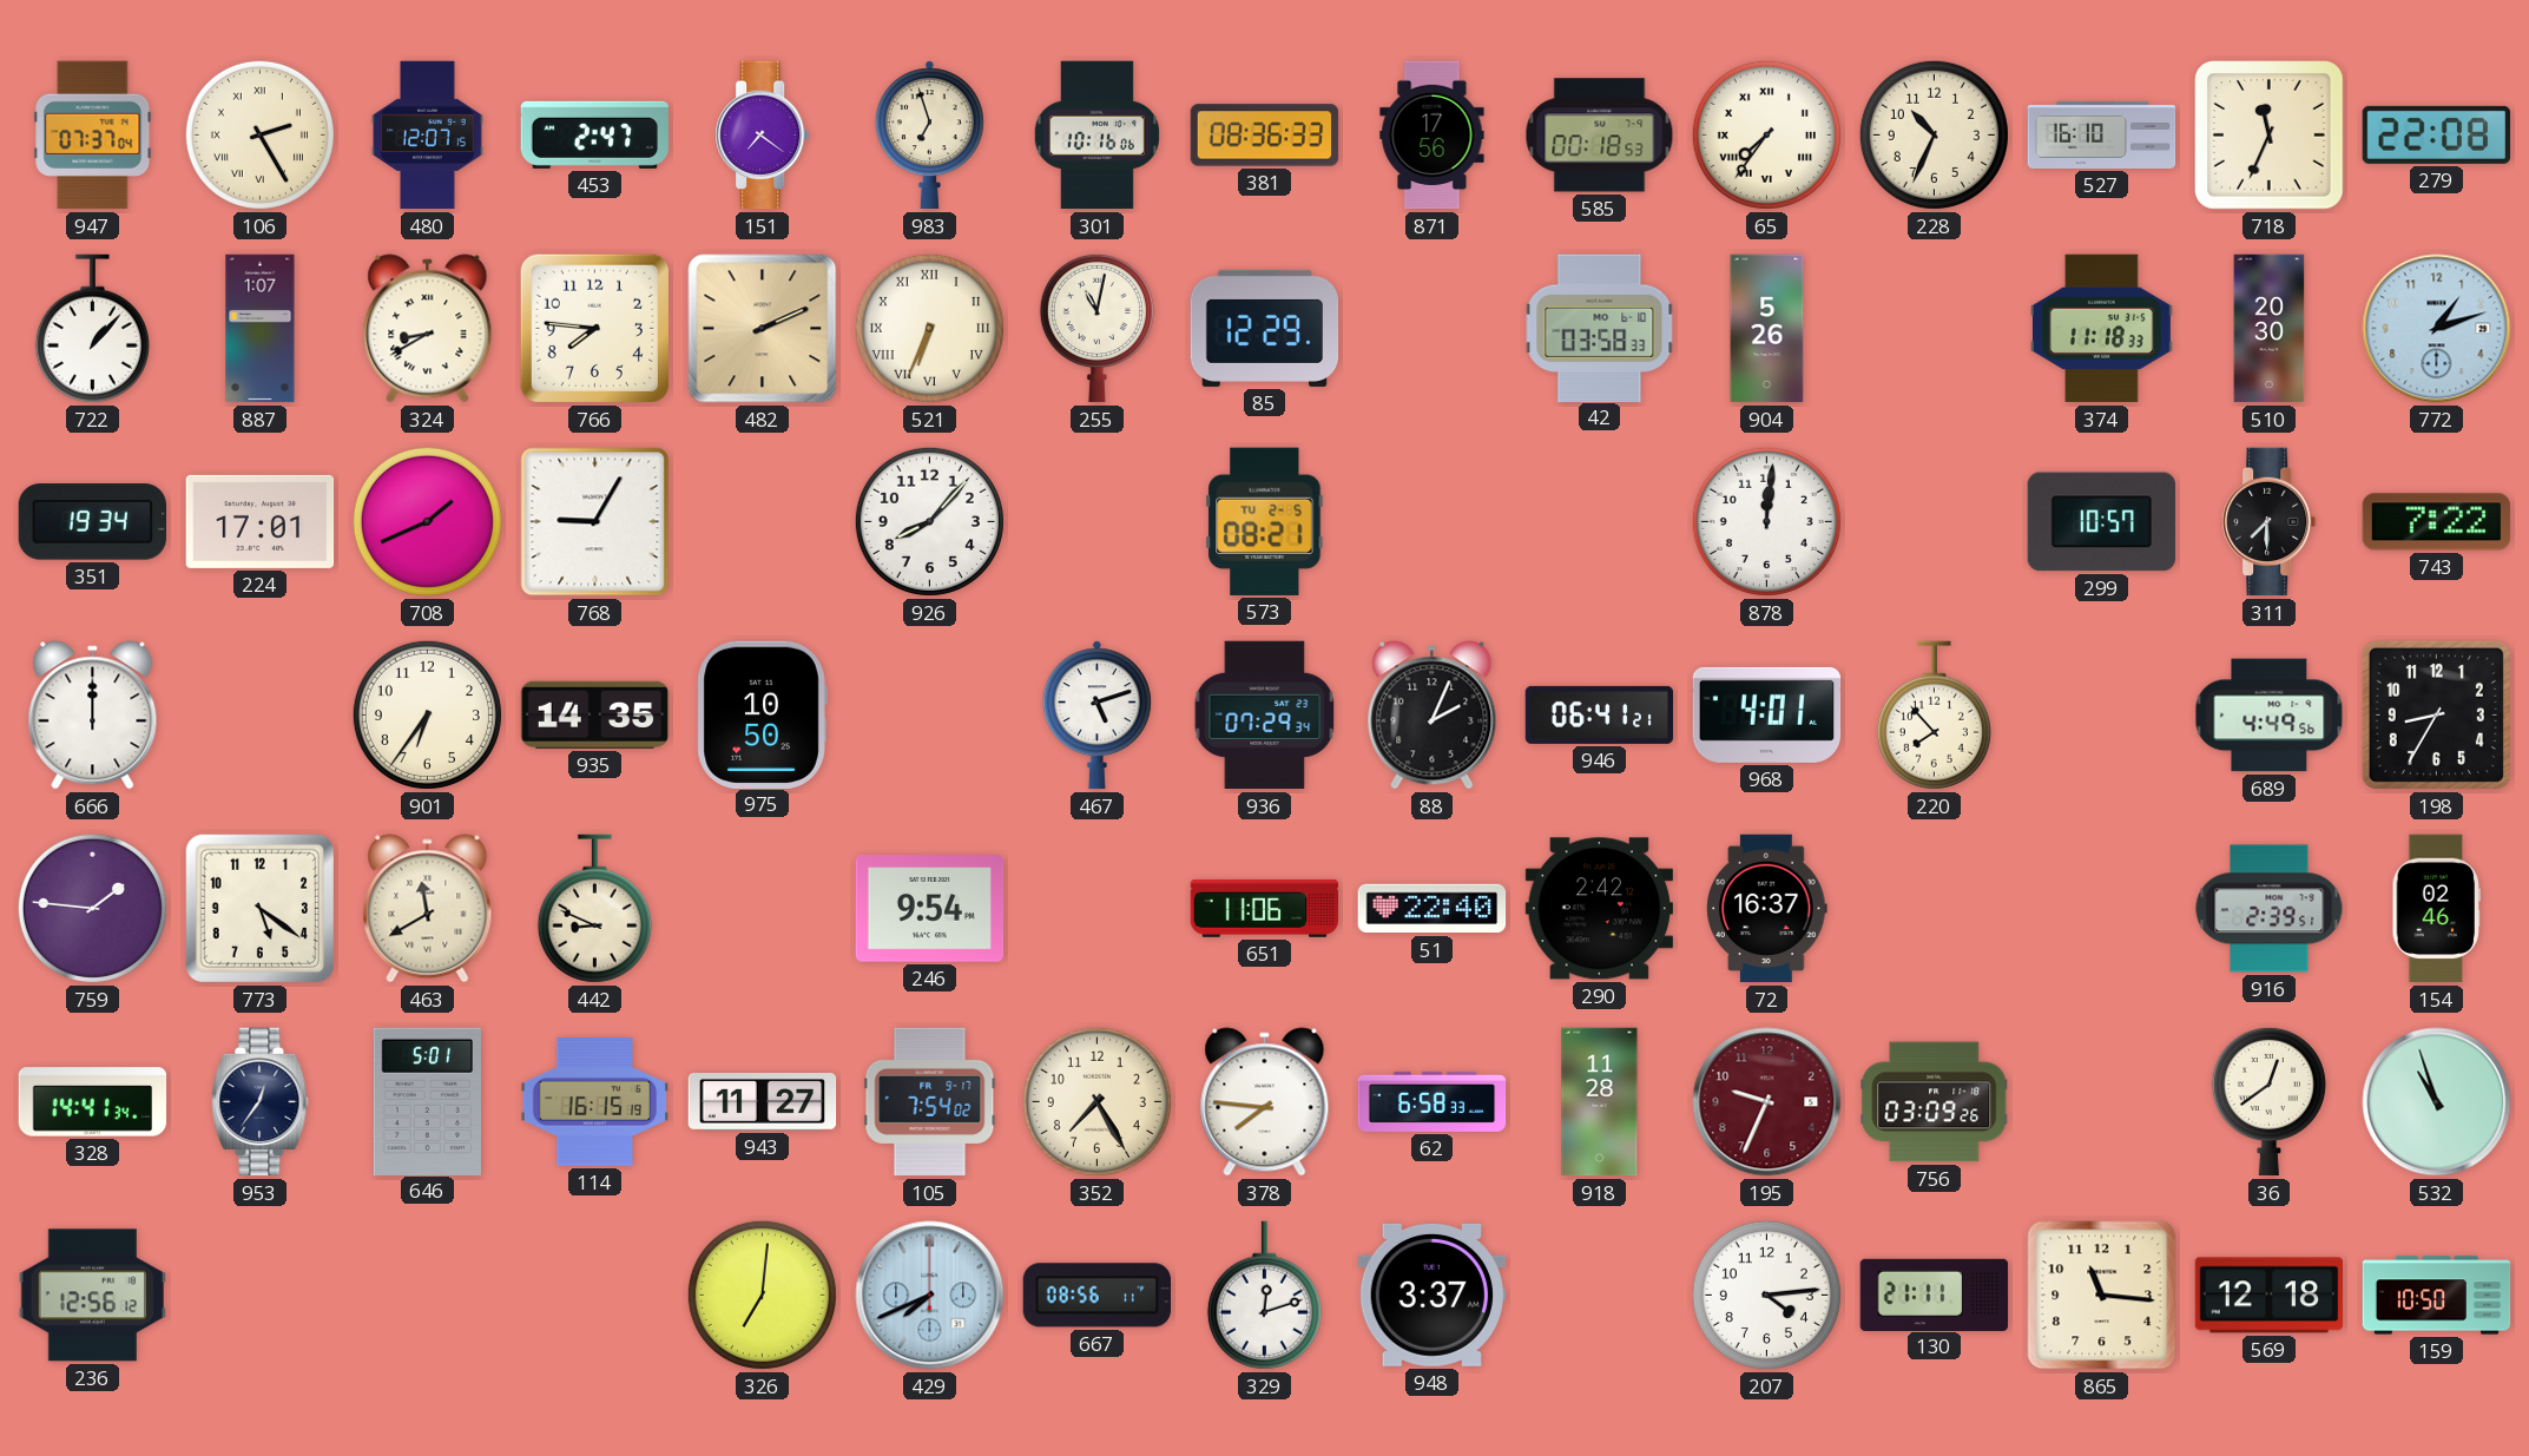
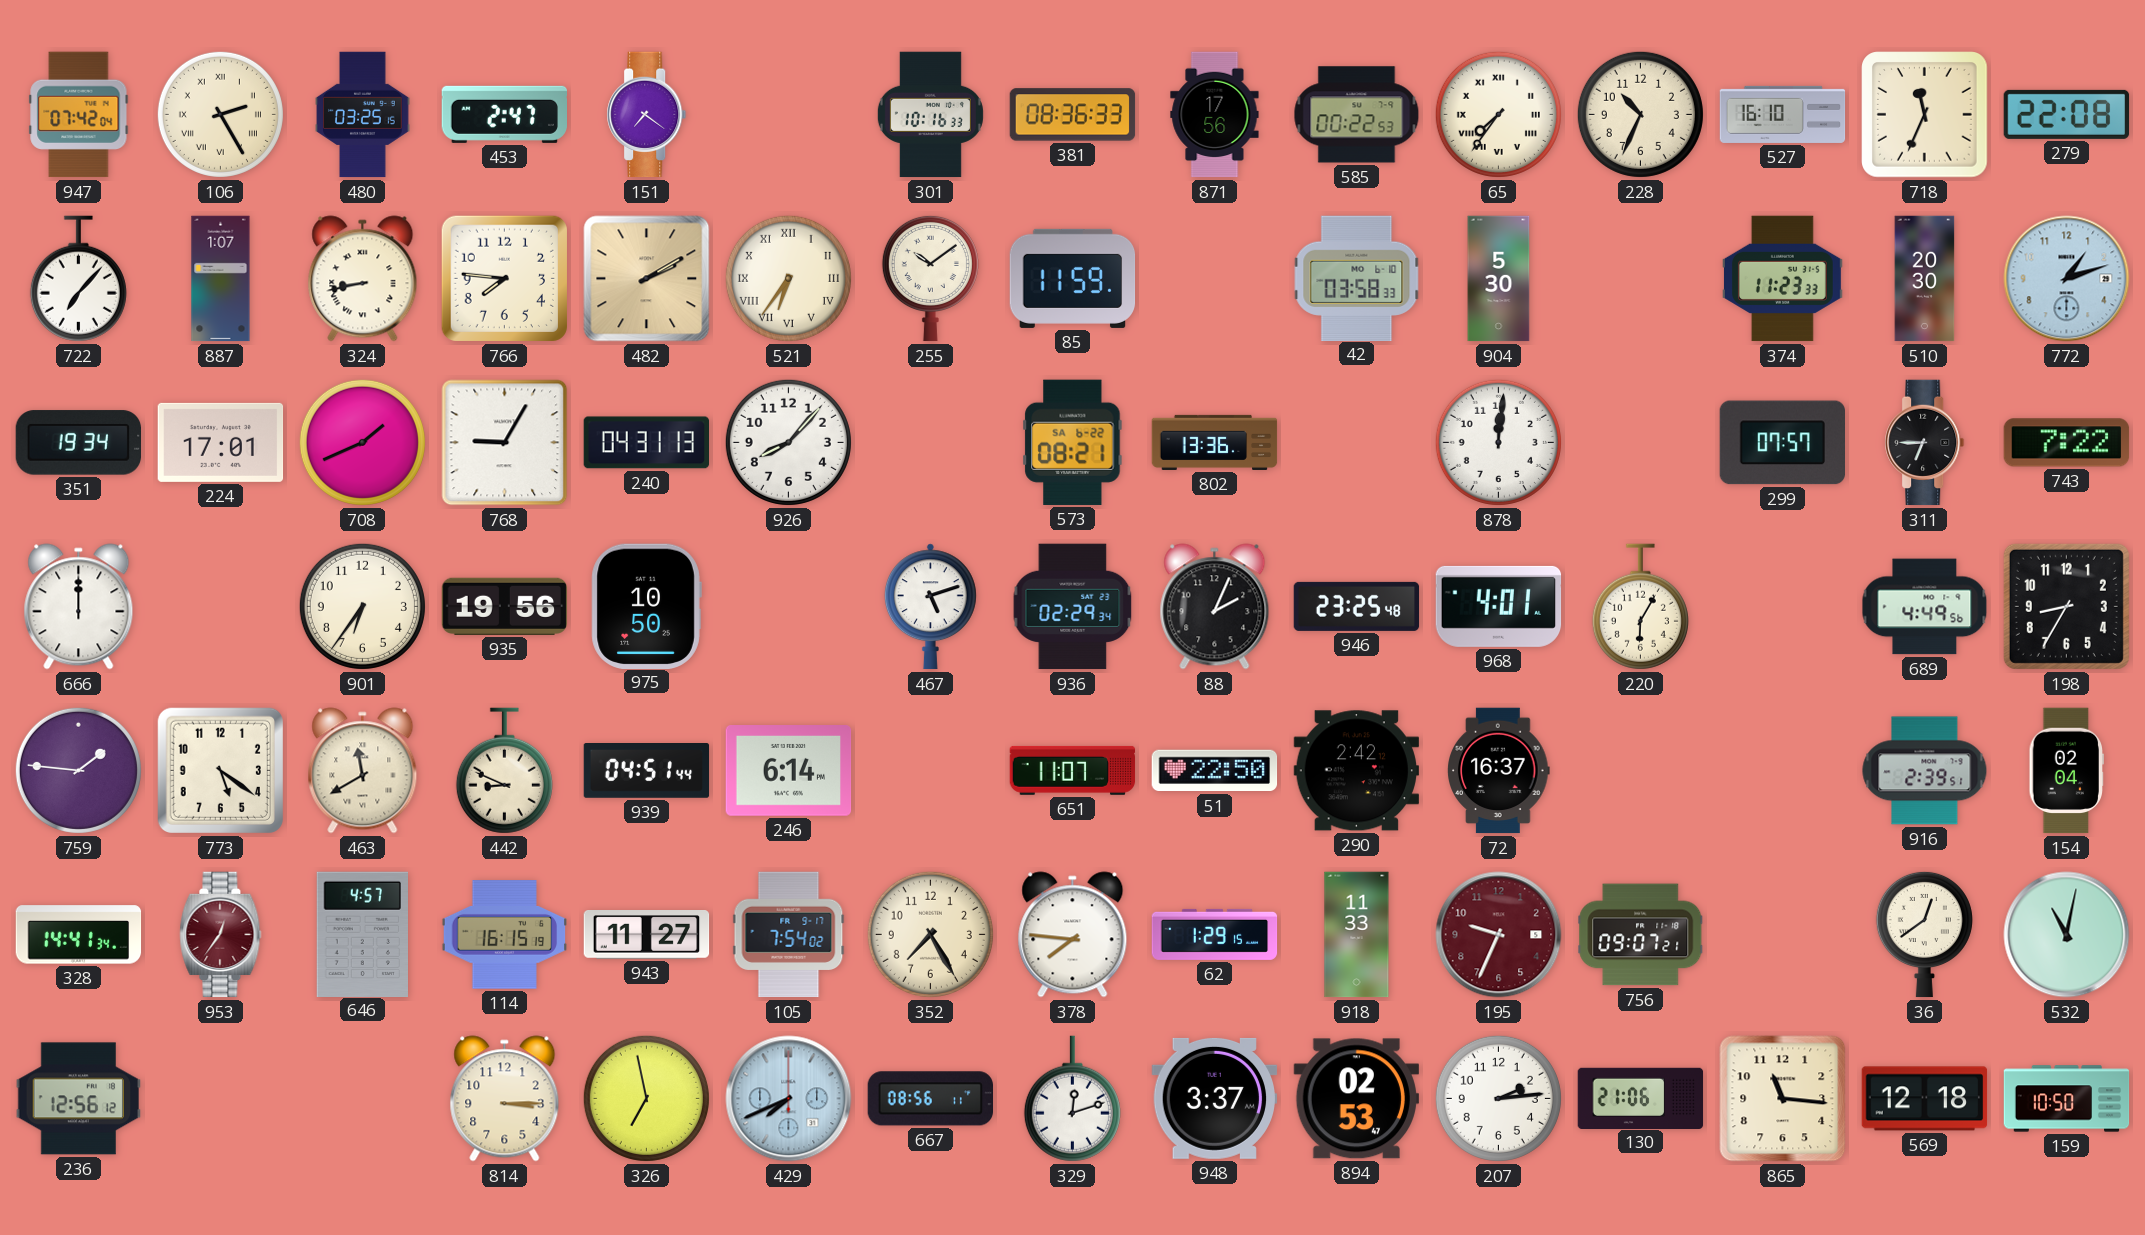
947: 07:37 -> 07:42
480: 12:07 -> 03:25
983: 6:57 -> none
301: 10:16:06 -> 10:16:33
585: 00:18 -> 00:22
722: 1:07 -> 7:07
324: 8:40 -> 8:43
482: 2:11 -> 2:10
521: 6:34 -> 6:36
255: 11:02 -> 10:09
85: 12:29 -> 11:59
904: 5:26 -> 5:30
374: 11:18 -> 11:23
240: none -> 04:31
573 date: TU 2-5 -> SA 6-22
802: none -> 13:36
299: 10:57 -> 07:57
311: 7:30 -> 6:45
935: 14:35 -> 19:56
936: 07:29 -> 02:29
946: 06:41 -> 23:25
220: 7:53 -> 6:05
939: none -> 04:51
246: 9:54 -> 6:14
651: 11:06 -> 11:07
51: 22:40 -> 22:50
154: 02:46 -> 02:04
953 dial: navy -> burgundy
646: 5:01 -> 4:57
62: 6:58 -> 1:29
918: 11:28 -> 11:33
756: 03:09 -> 09:07
532: 10:57 -> 11:02
814: none -> 3:15
326: 7:01 -> 6:58
894: none -> 02:53
207: 4:14 -> 2:14
130: 21:11 -> 21:06
